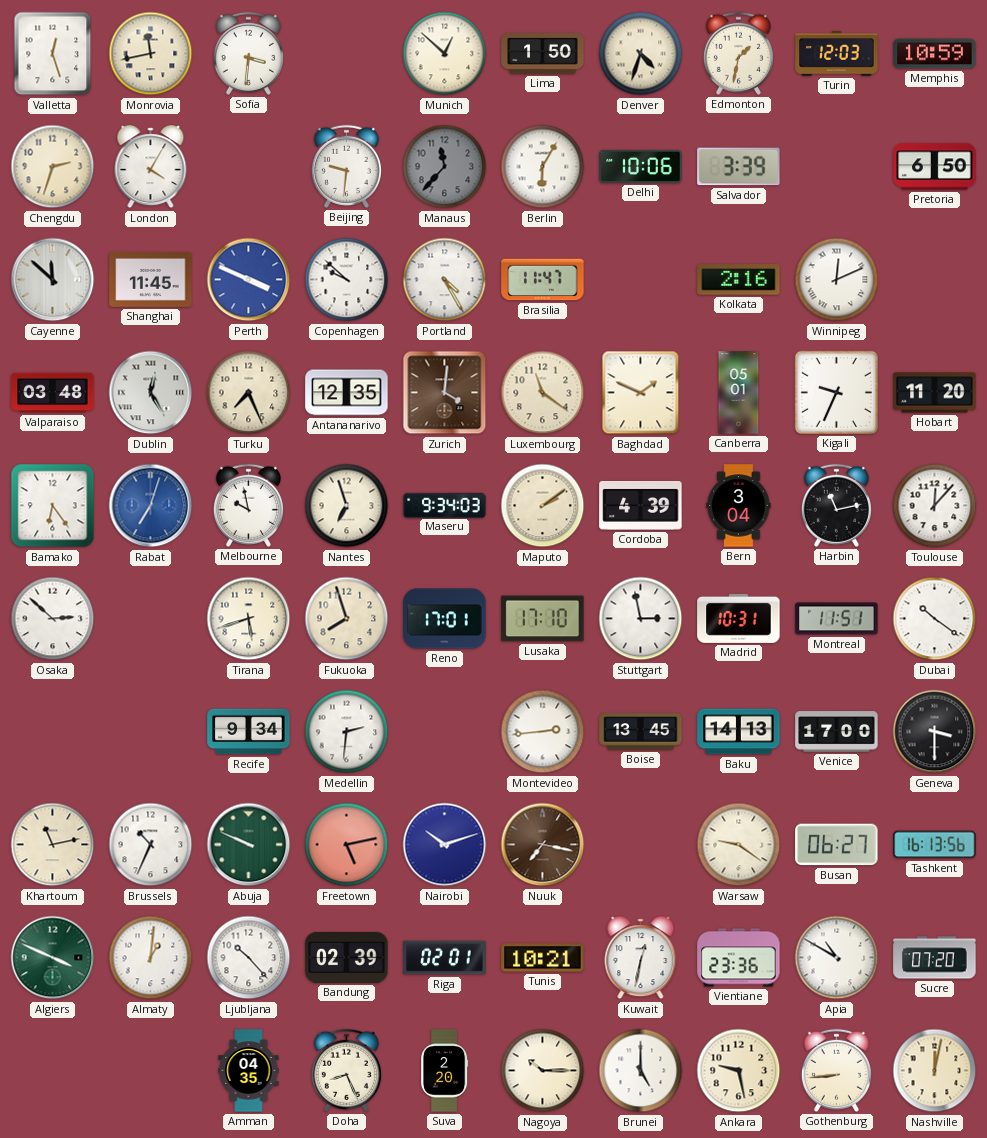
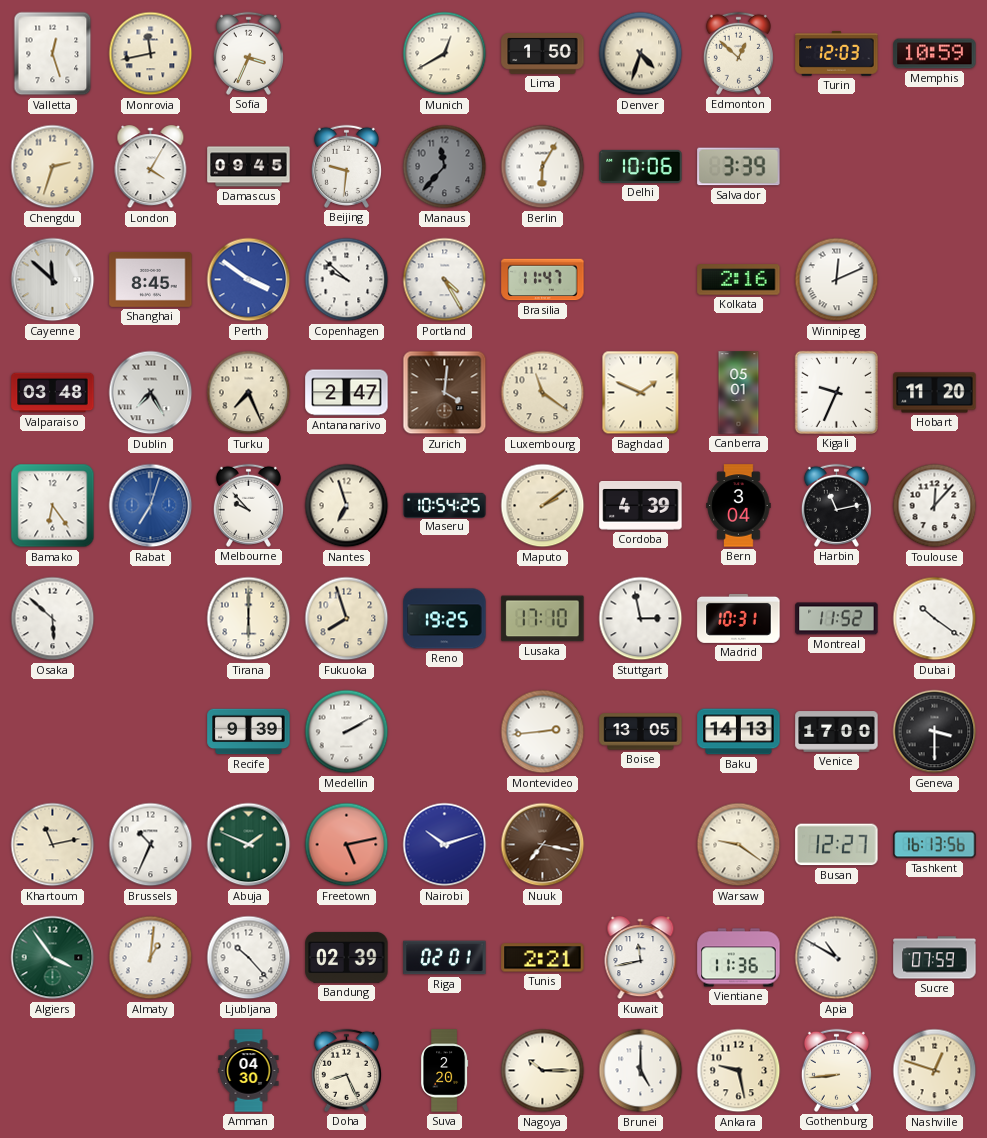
Sofia: 3:31 -> 3:34
Munich: 12:52 -> 12:40
Edmonton: 1:32 -> 12:52
Damascus: none -> 09:45
Pretoria: 6:50 -> none
Shanghai: 11:45 -> 8:45
Perth: 3:49 -> 3:51
Dublin: 12:25 -> 7:25
Antananarivo: 12:35 -> 2:47
Melbourne: 9:58 -> 9:53
Maseru: 9:34 -> 10:54
Osaka: 2:52 -> 5:52
Tirana: 5:42 -> 6:00
Reno: 17:01 -> 19:25
Montreal: 11:51 -> 11:52
Recife: 9:34 -> 9:39
Medellin: 2:31 -> 2:10
Boise: 13:45 -> 13:05
Abuja: 9:49 -> 1:49
Busan: 06:27 -> 12:27
Algiers: 3:49 -> 3:54
Tunis: 10:21 -> 2:21
Kuwait: 12:32 -> 11:43
Vientiane: 23:36 -> 11:36
Sucre: 07:20 -> 07:59
Amman: 04:35 -> 04:30
Nashville: 12:02 -> 12:48
